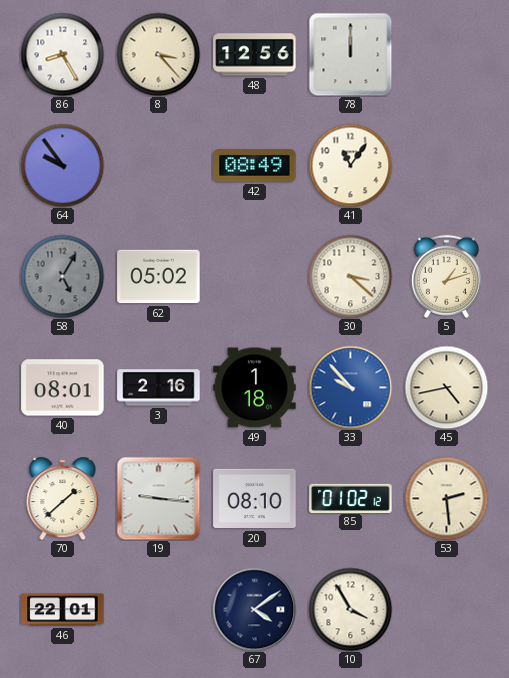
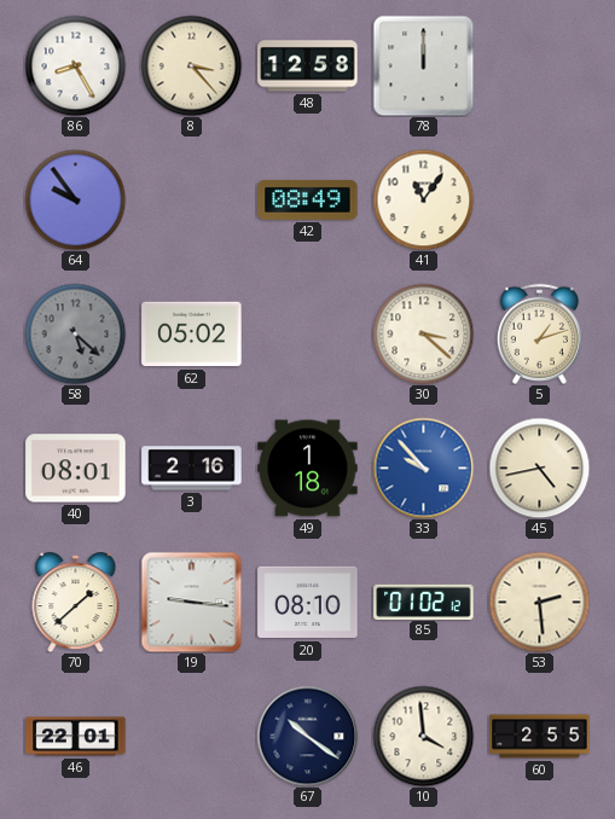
48: 12:56 -> 12:58
58: 5:05 -> 5:22
67: 4:09 -> 10:21
10: 3:55 -> 3:59
60: none -> 2:55
